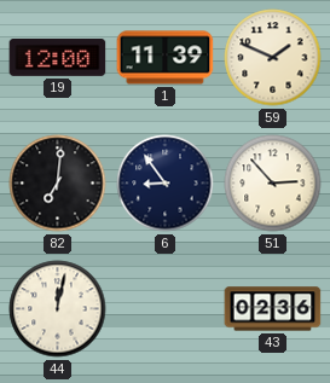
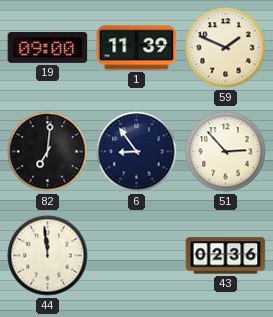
19: 12:00 -> 09:00
44: 12:02 -> 11:59
